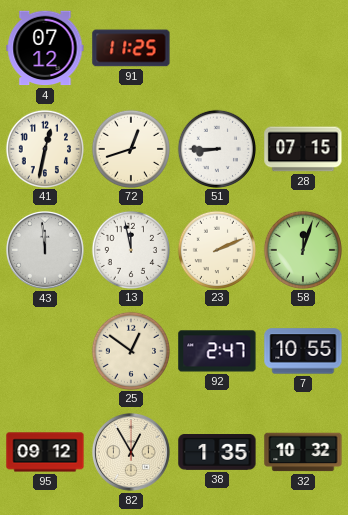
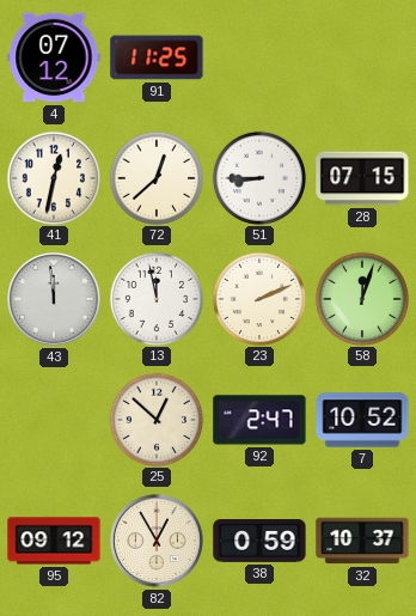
72: 12:42 -> 12:38
25: 12:51 -> 12:52
7: 10:55 -> 10:52
38: 1:35 -> 0:59
32: 10:32 -> 10:37
